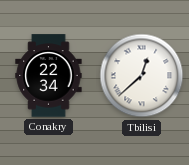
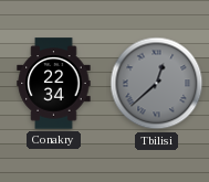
Tbilisi dial: white -> grey
